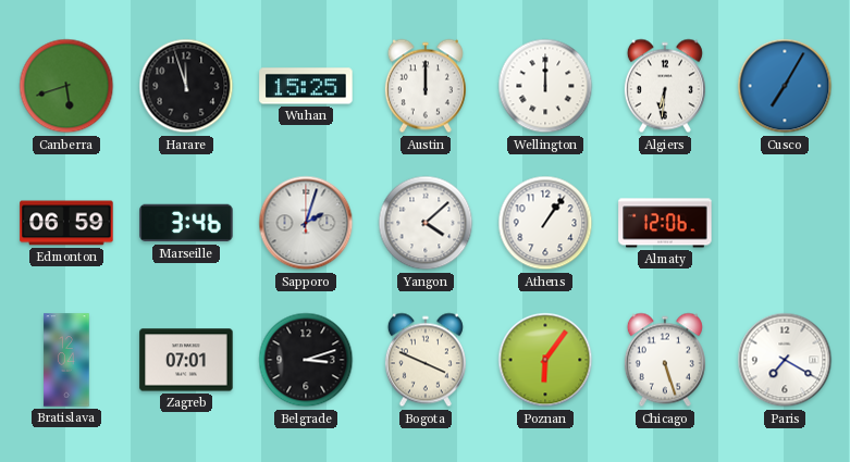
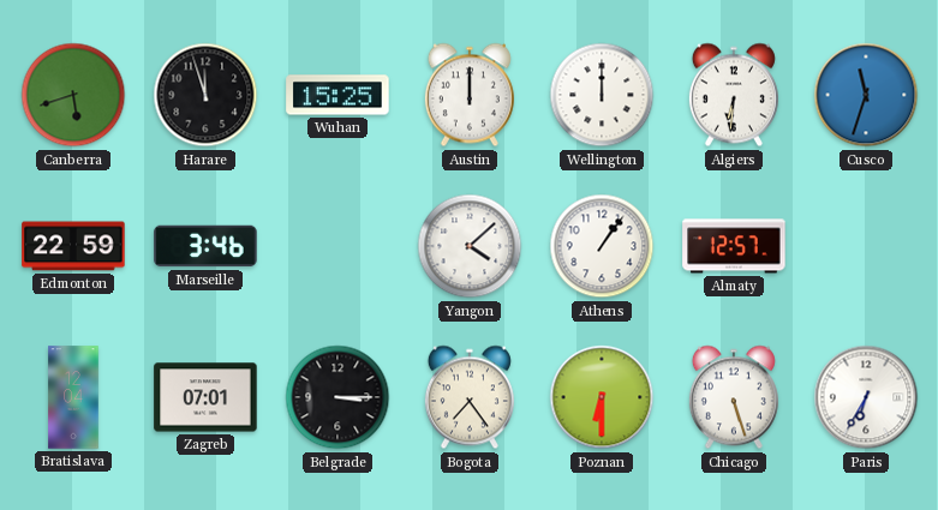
Cusco: 7:05 -> 11:33
Edmonton: 06:59 -> 22:59
Sapporo: 2:03 -> none
Almaty: 12:06 -> 12:57
Belgrade: 3:12 -> 3:15
Bogota: 3:49 -> 7:24
Poznan: 6:06 -> 6:30
Paris: 7:20 -> 6:35
